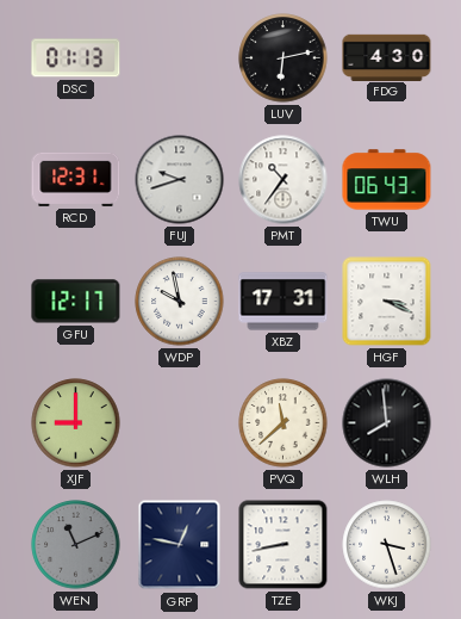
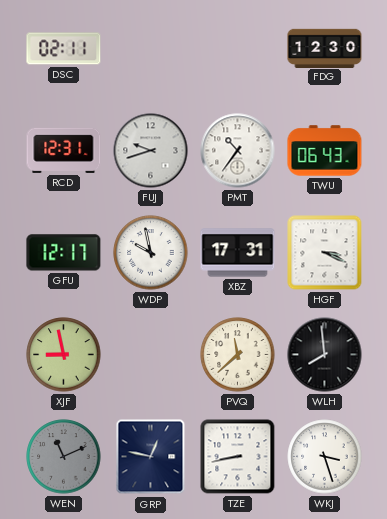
DSC: 01:13 -> 02:11
LUV: 6:13 -> none
FDG: 4:30 -> 12:30
XJF: 9:00 -> 8:58
